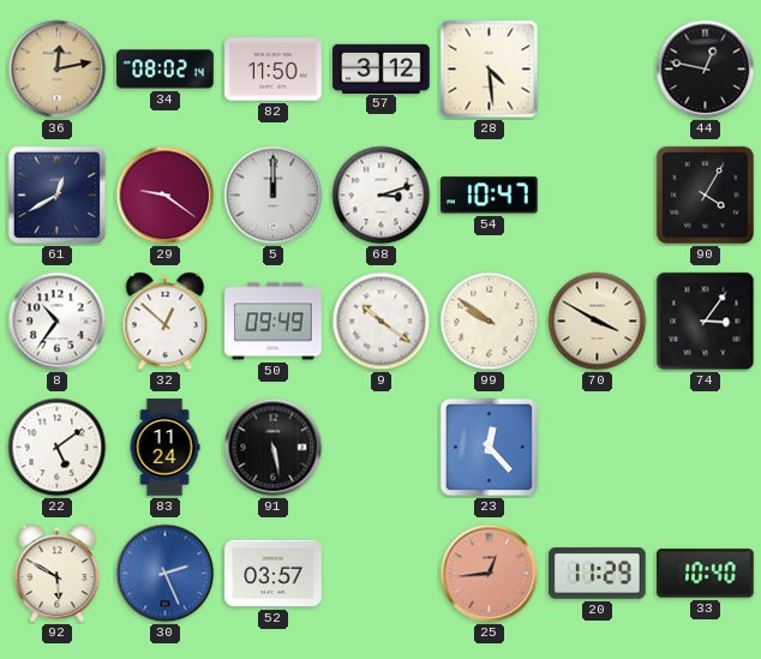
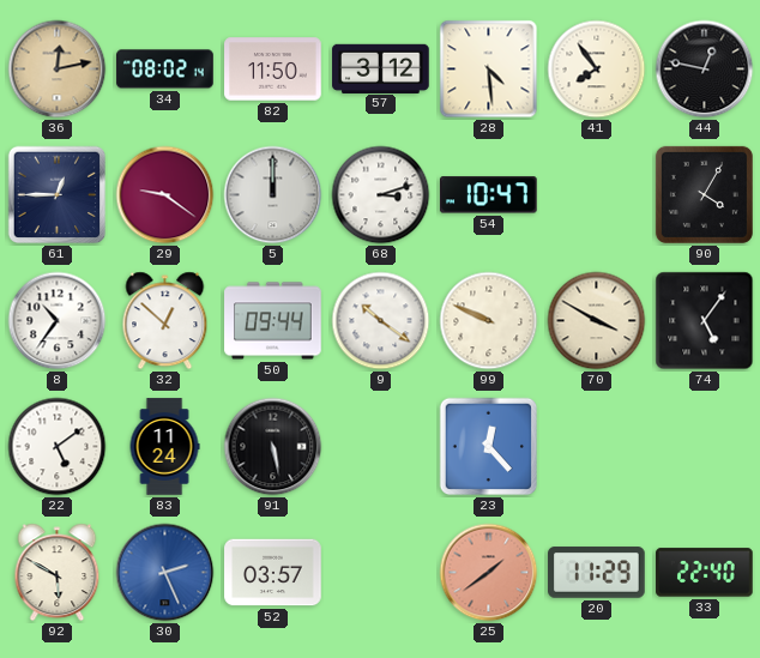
41: none -> 7:54
61: 12:40 -> 12:45
50: 09:49 -> 09:44
99: 9:51 -> 9:49
74: 3:06 -> 5:06
25: 12:44 -> 1:39
33: 10:40 -> 22:40
